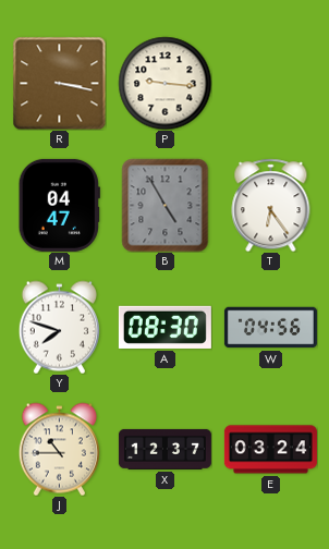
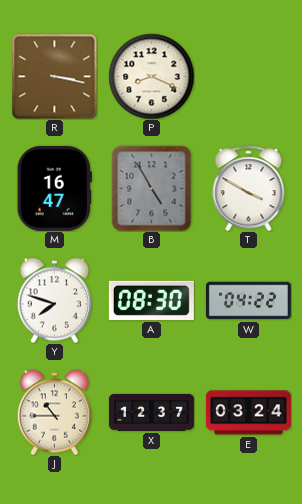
P: 9:16 -> 8:19
M: 04:47 -> 16:47
T: 6:24 -> 3:50
W: 04:56 -> 04:22
